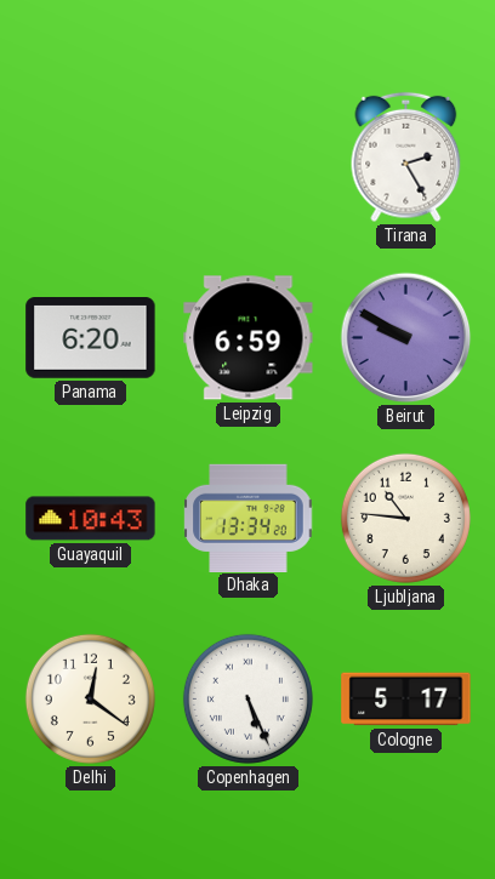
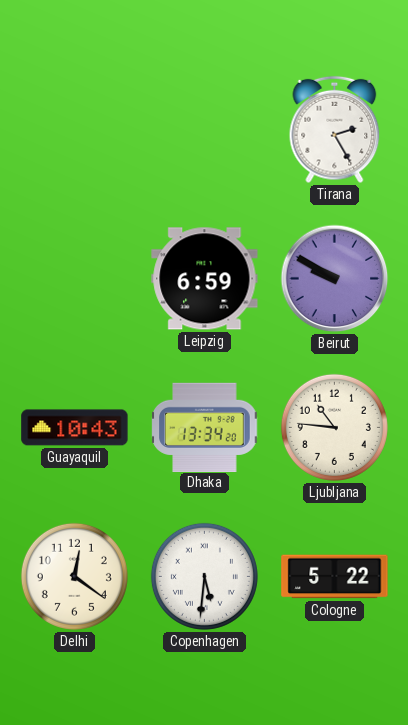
Panama: 6:20 -> none
Copenhagen: 5:26 -> 5:31
Cologne: 5:17 -> 5:22
